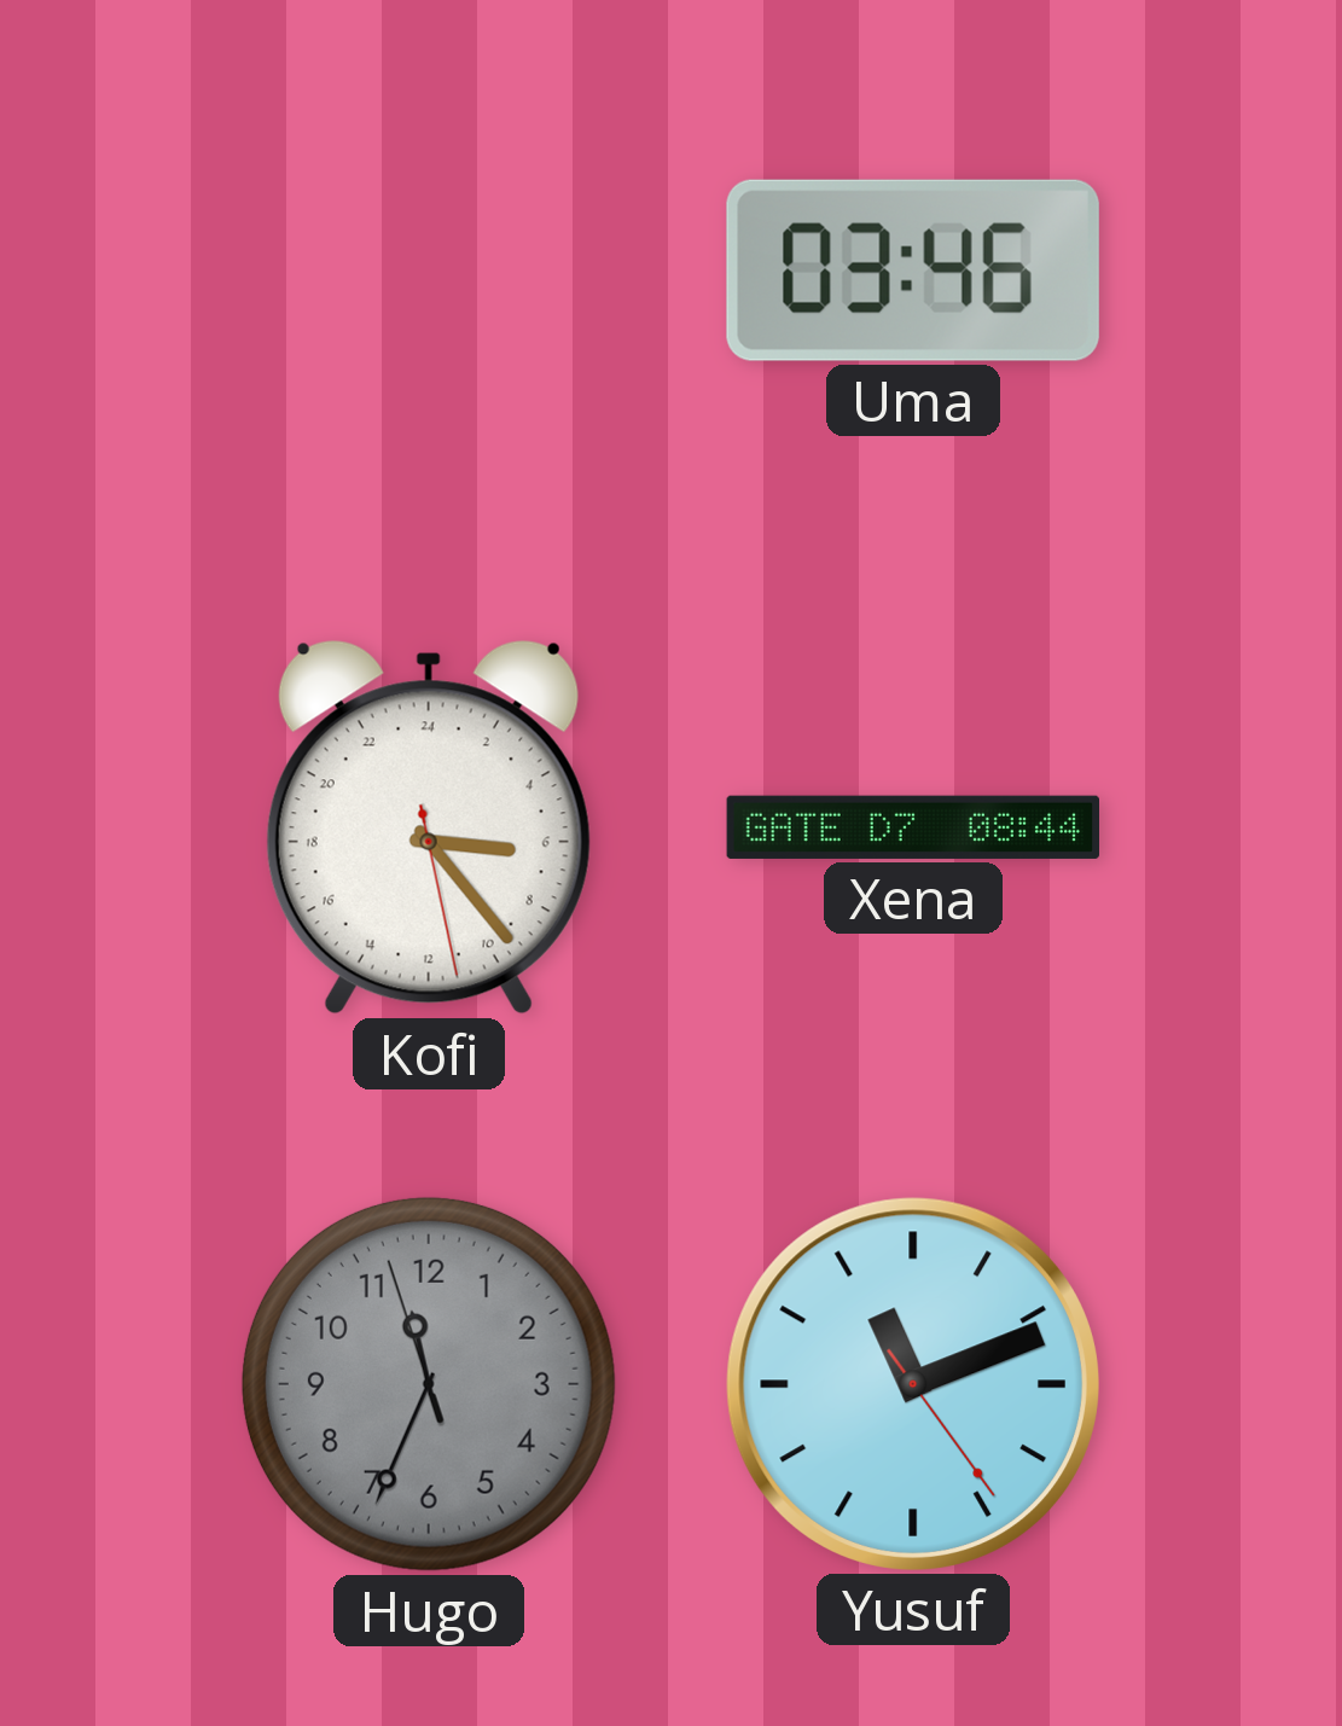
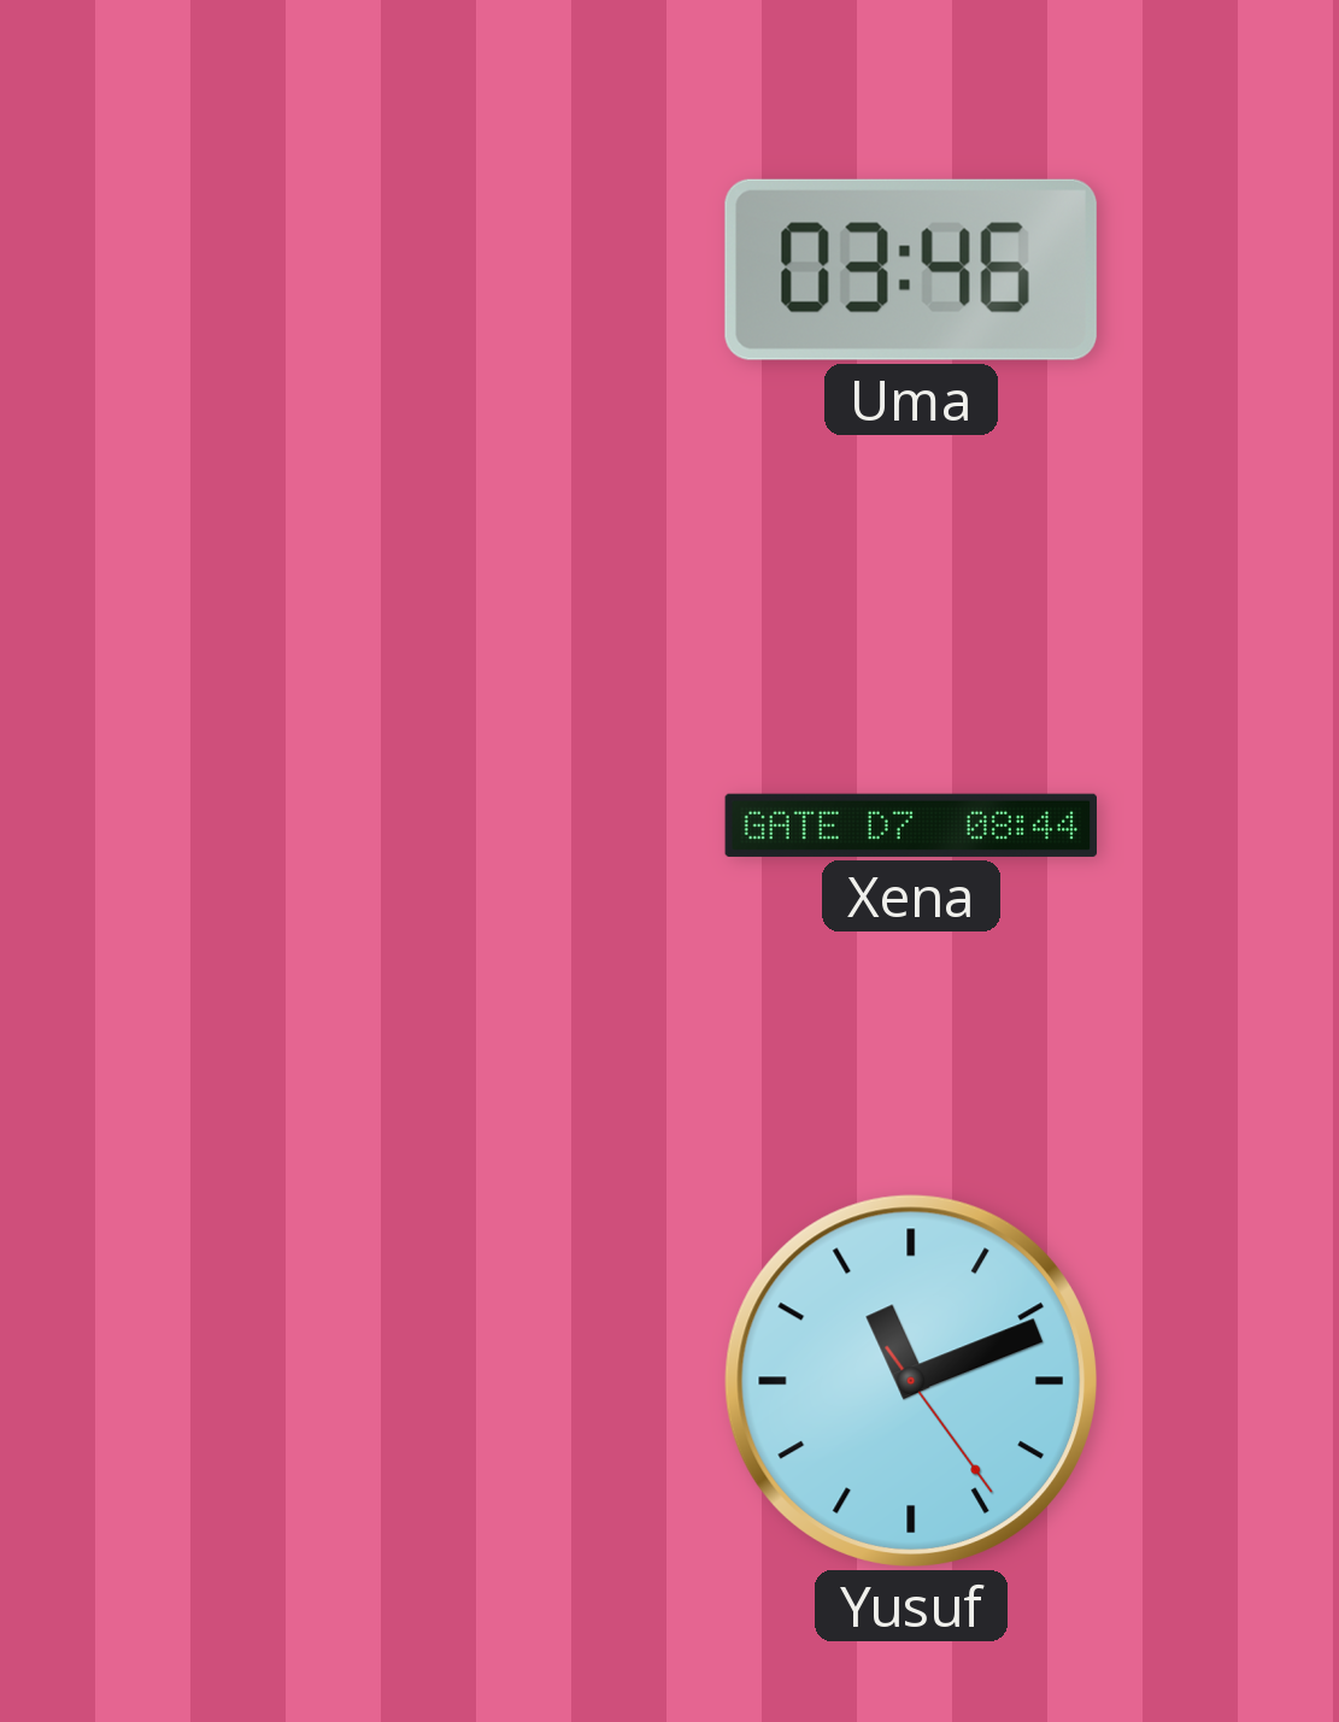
Kofi: 6:23 -> none
Hugo: 11:33 -> none
